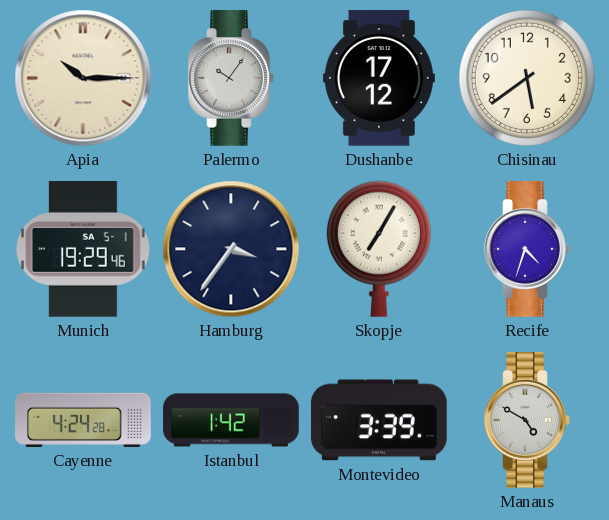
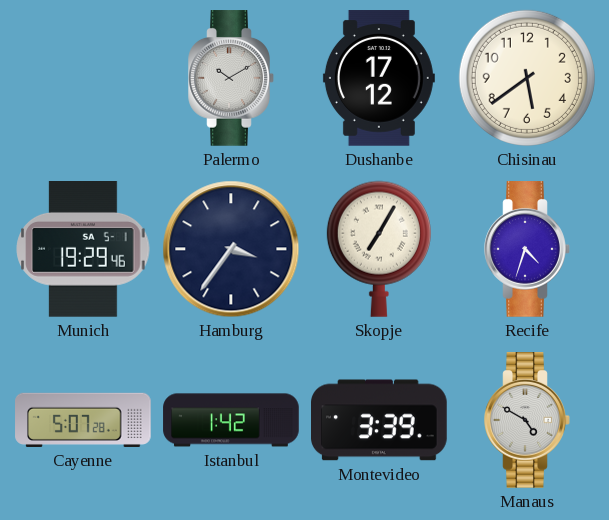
Apia: 10:15 -> none
Palermo: 10:06 -> 10:10
Cayenne: 4:24 -> 5:07
